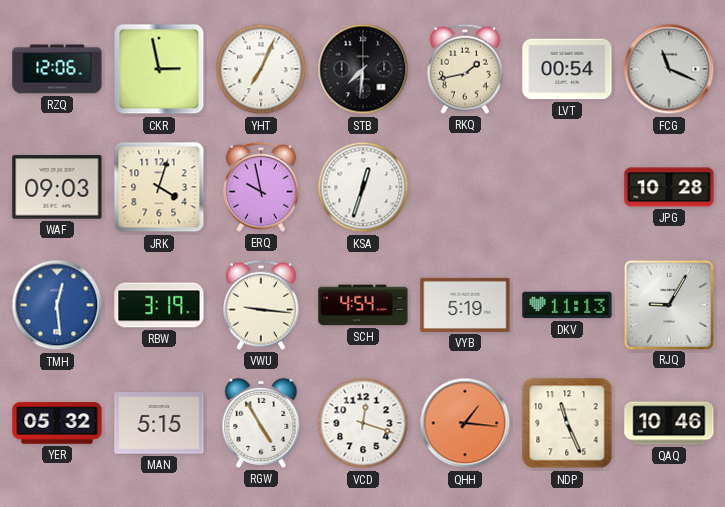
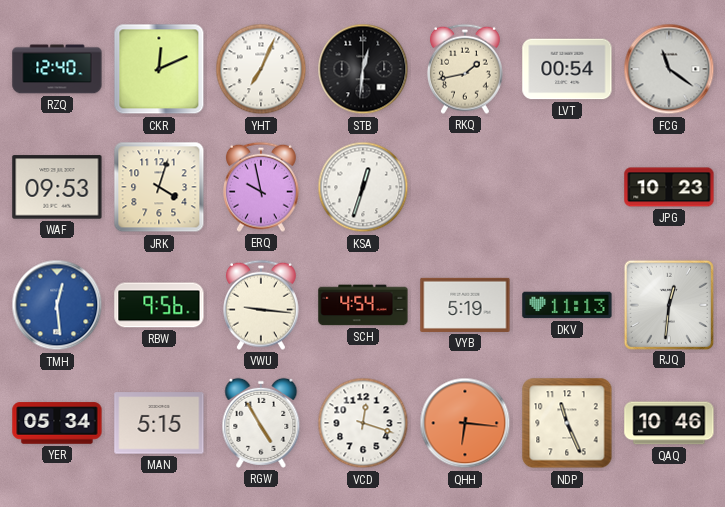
RZQ: 12:06 -> 12:40
CKR: 2:58 -> 12:11
STB: 7:31 -> 12:31
FCG: 11:19 -> 11:21
WAF: 09:03 -> 09:53
JPG: 10:28 -> 10:23
RBW: 3:19 -> 9:56
RJQ: 9:05 -> 12:31
YER: 05:32 -> 05:34
QHH: 1:16 -> 6:16
